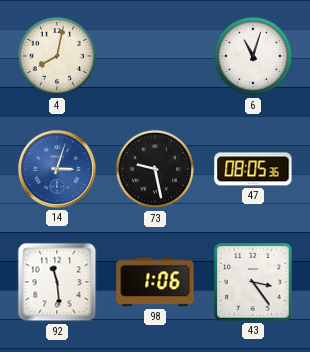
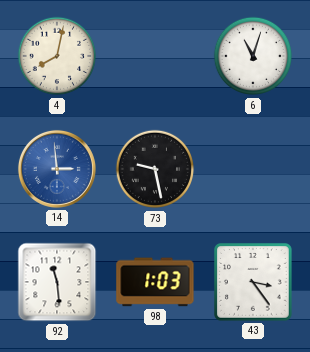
14: 3:03 -> 2:59
47: 08:05 -> none
98: 1:06 -> 1:03
